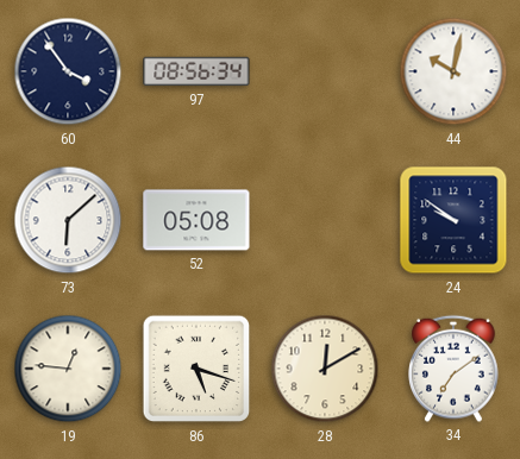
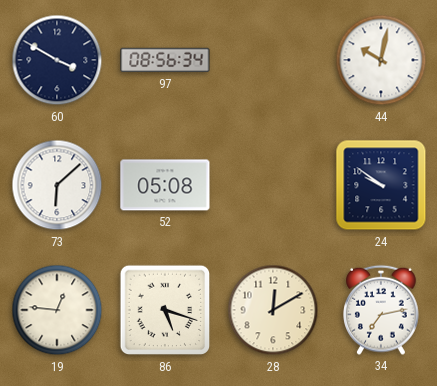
60: 3:54 -> 3:50
34: 7:09 -> 7:13
